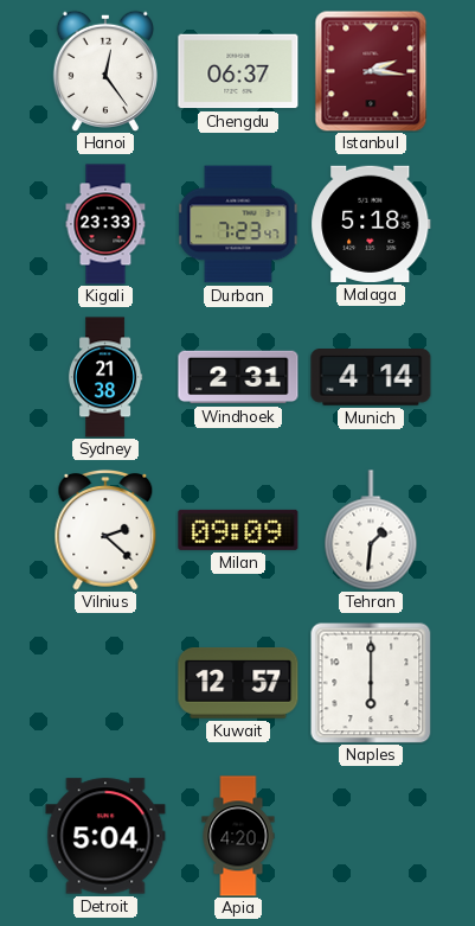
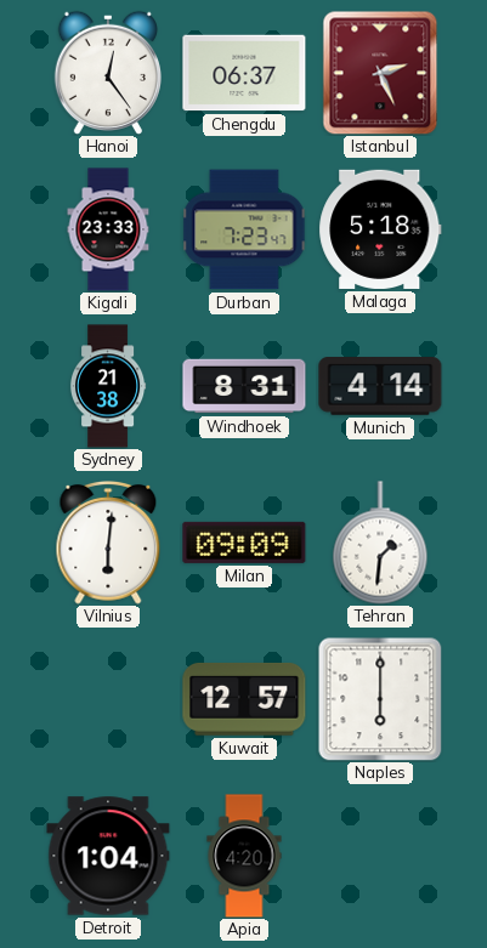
Istanbul: 2:16 -> 2:26
Windhoek: 2:31 -> 8:31
Vilnius: 2:22 -> 6:01
Detroit: 5:04 -> 1:04
